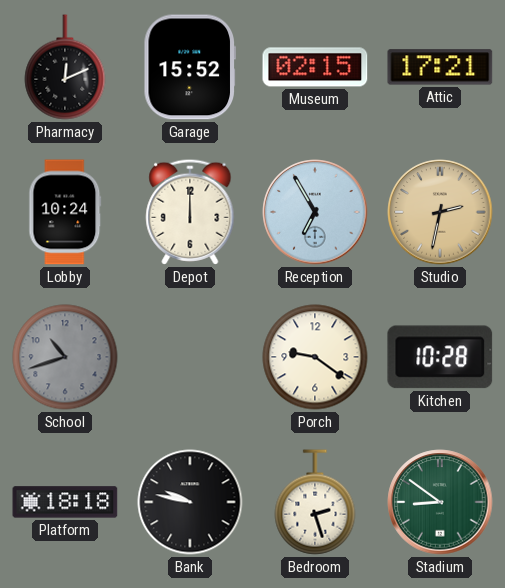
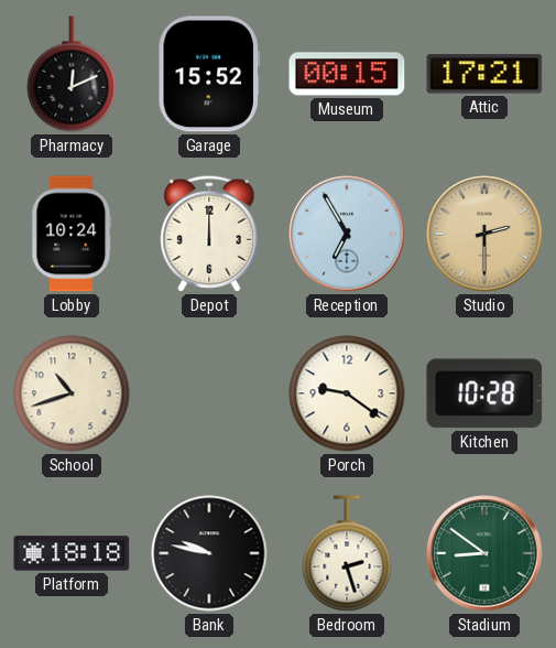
Museum: 02:15 -> 00:15
Studio: 2:32 -> 2:30
School dial: grey -> cream
